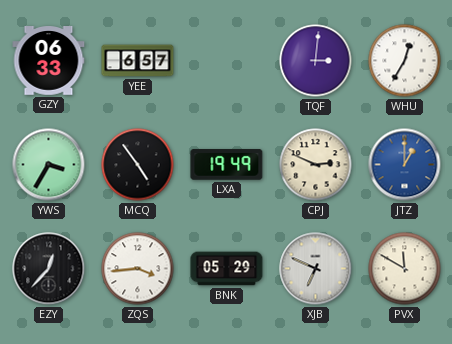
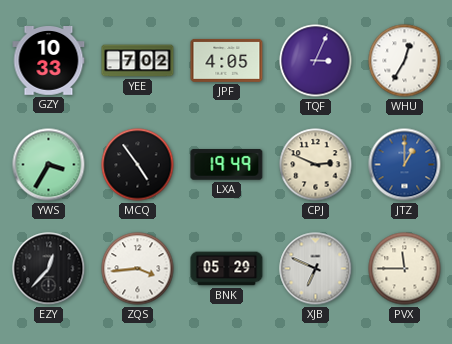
GZY: 06:33 -> 10:33
YEE: 6:57 -> 7:02
JPF: none -> 4:05
TQF: 3:01 -> 3:04
PVX: 11:50 -> 11:45
